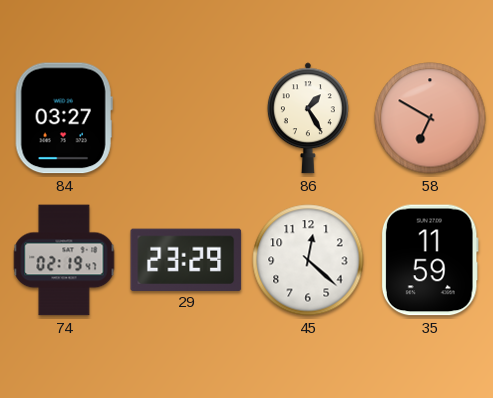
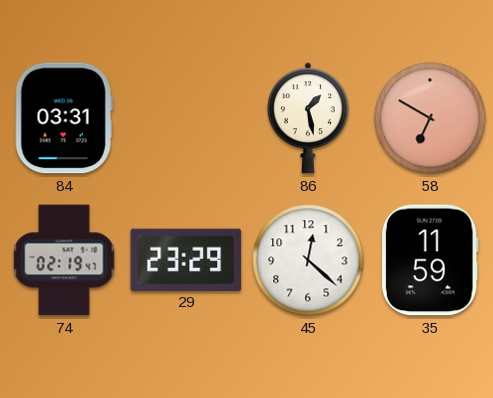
84: 03:27 -> 03:31
86: 1:25 -> 1:28
